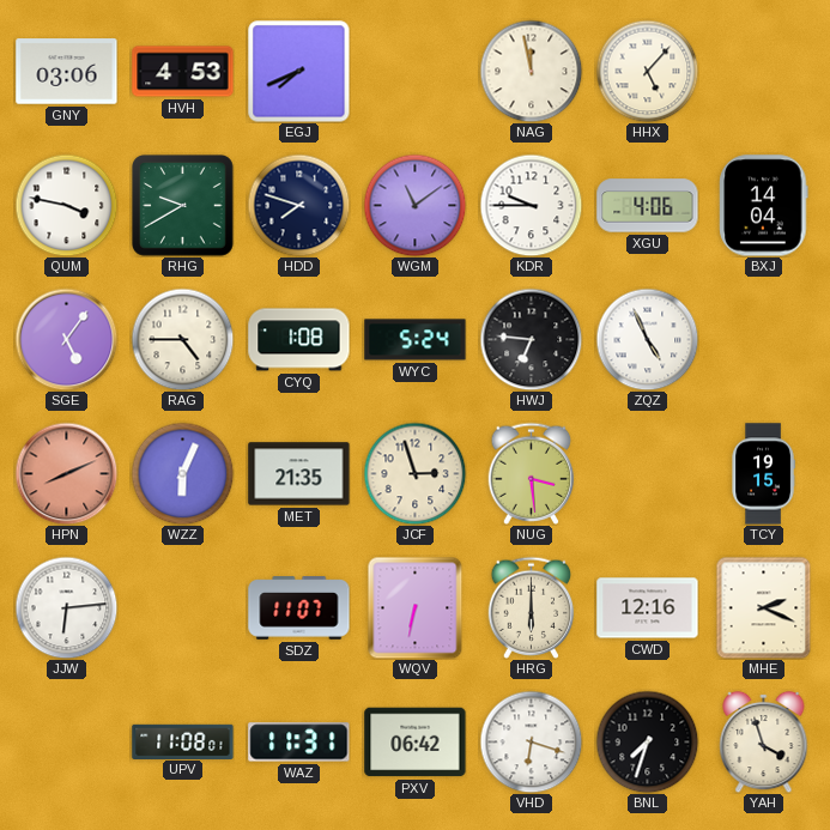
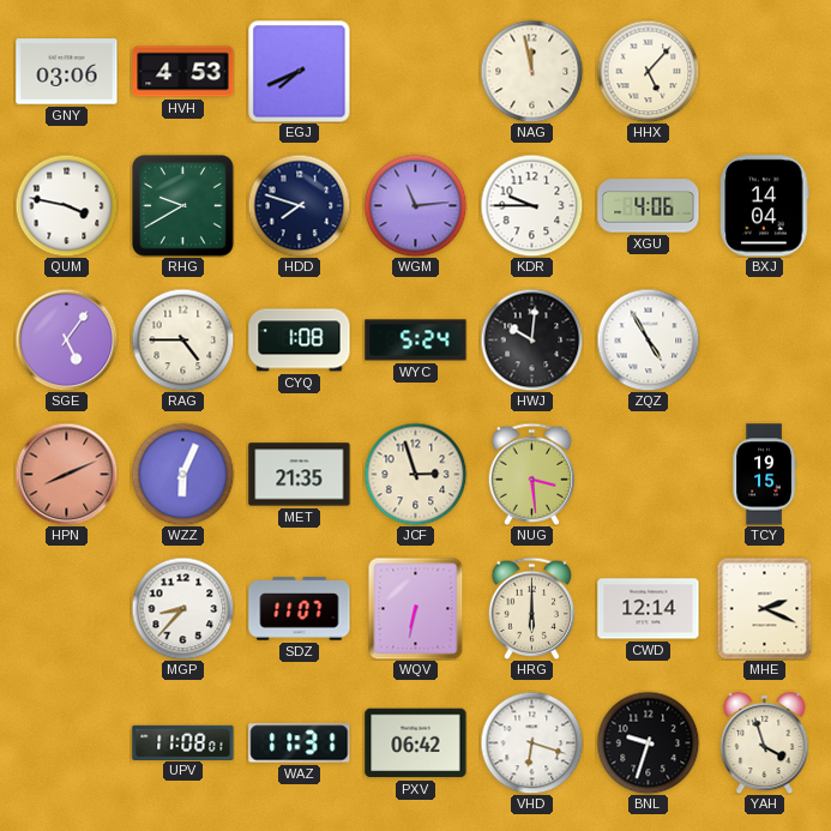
WGM: 11:09 -> 11:14
HWJ: 6:46 -> 10:01
ZQZ: 4:56 -> 4:55
JJW: 6:14 -> none
MGP: none -> 8:37
CWD: 12:16 -> 12:14
BNL: 7:33 -> 9:33
